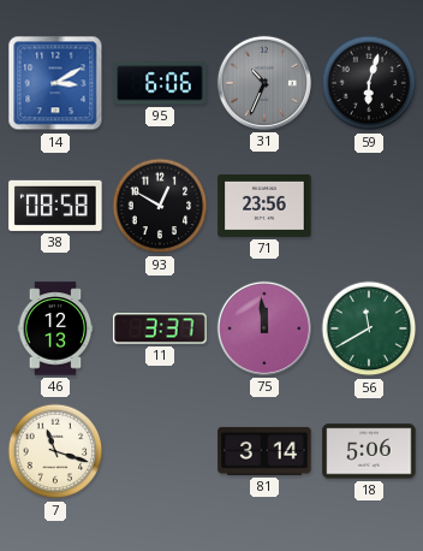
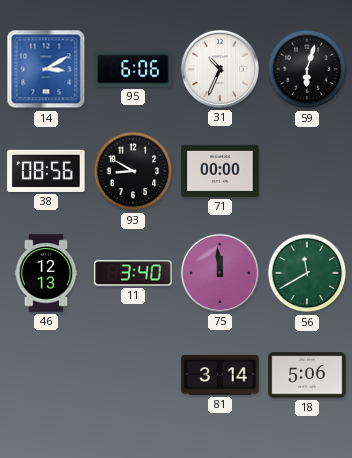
31 dial: grey -> white
38: 08:58 -> 08:56
93: 12:50 -> 8:50
71: 23:56 -> 00:00
11: 3:37 -> 3:40
7: 11:18 -> none
